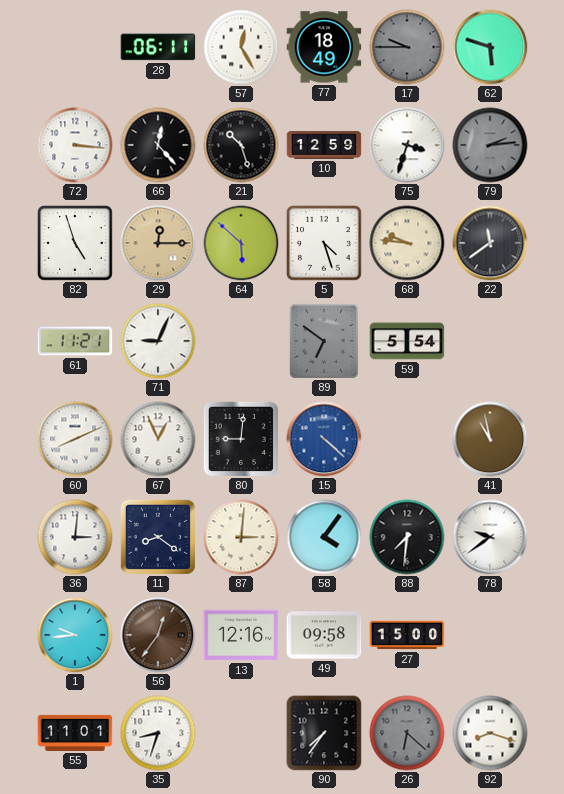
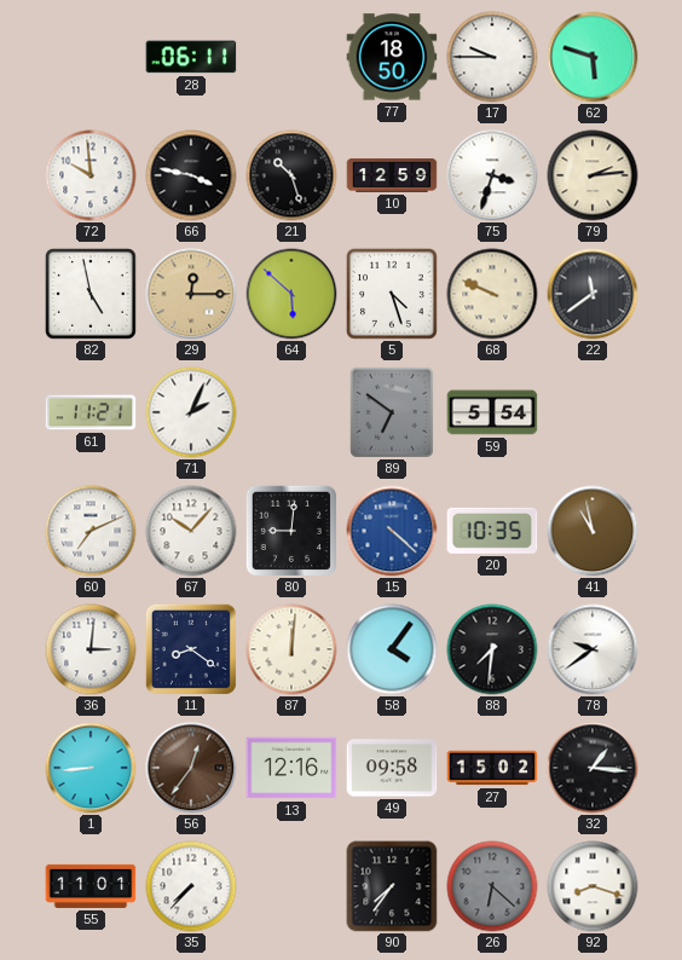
57: 12:25 -> none
77: 18:49 -> 18:50
17 dial: grey -> white
72: 3:16 -> 9:59
66: 12:23 -> 3:47
79 dial: grey -> cream
82: 4:57 -> 4:58
68: 9:46 -> 9:49
71: 9:04 -> 2:04
60: 8:11 -> 7:11
67: 12:56 -> 10:07
20: none -> 10:35
87: 3:01 -> 12:01
1: 9:44 -> 8:44
27: 15:00 -> 15:02
32: none -> 1:16
35: 8:33 -> 7:37
